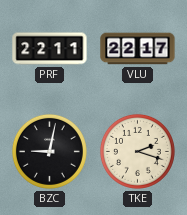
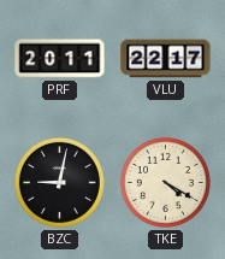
PRF: 22:11 -> 20:11
TKE: 2:18 -> 4:20
